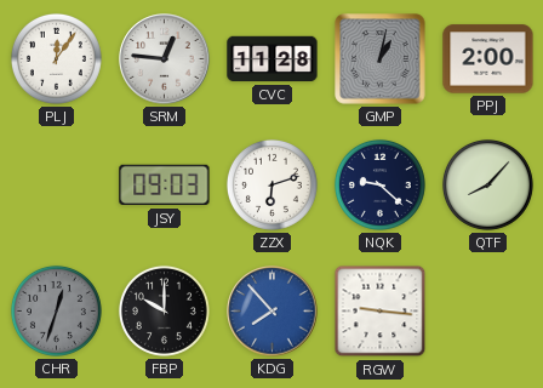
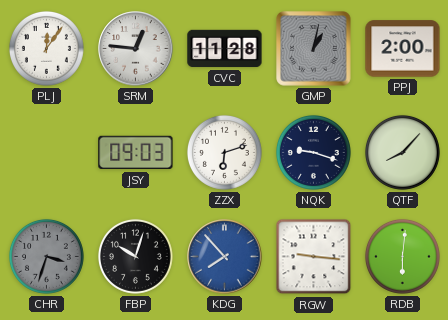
NQK: 9:22 -> 9:18
CHR: 12:33 -> 3:33
FBP: 10:00 -> 10:03
RDB: none -> 6:01
